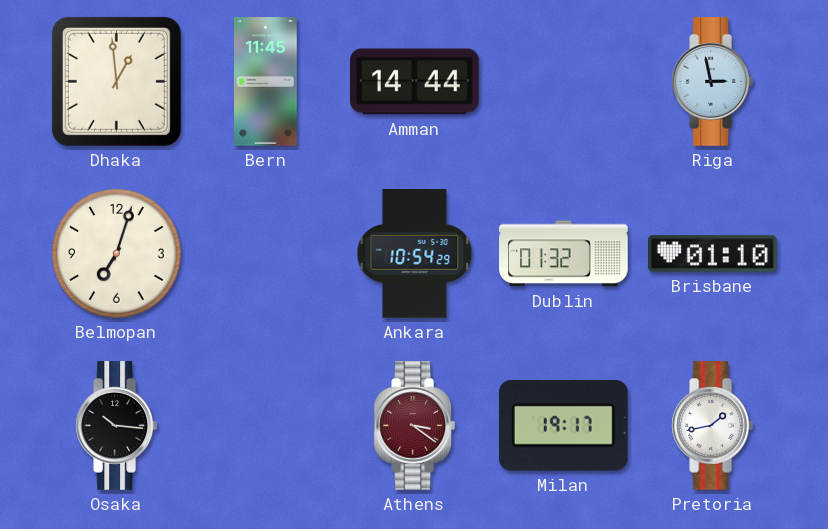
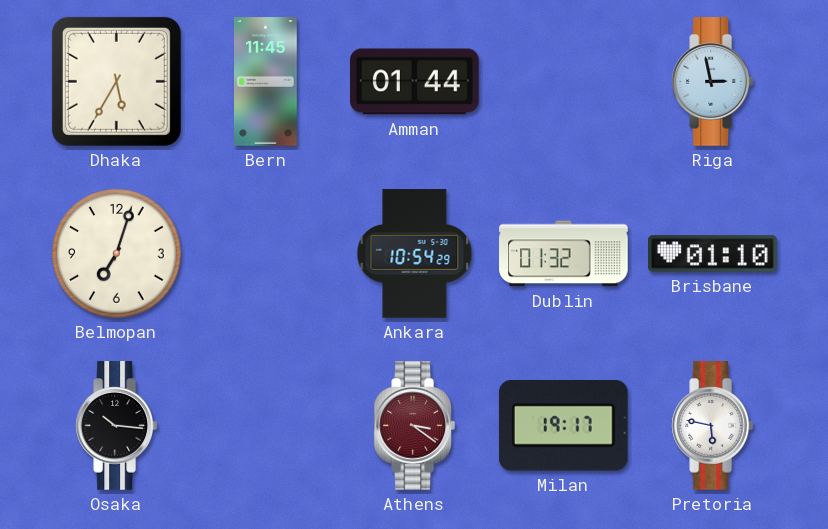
Dhaka: 12:59 -> 5:35
Amman: 14:44 -> 01:44
Pretoria: 1:43 -> 5:47
